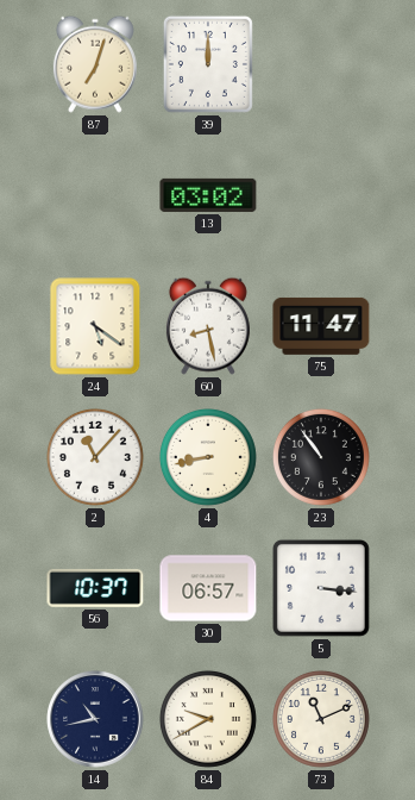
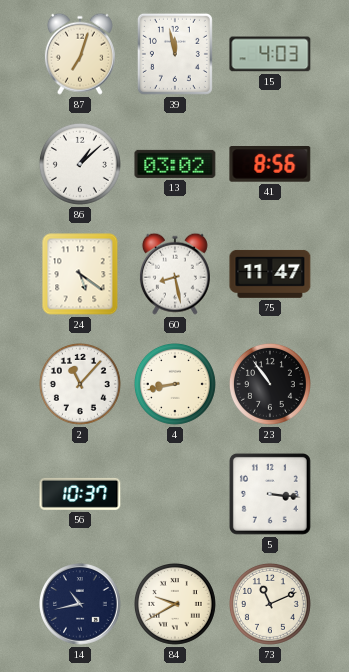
39: 12:00 -> 11:58
15: none -> 4:03
86: none -> 1:08
41: none -> 8:56
30: 06:57 -> none
